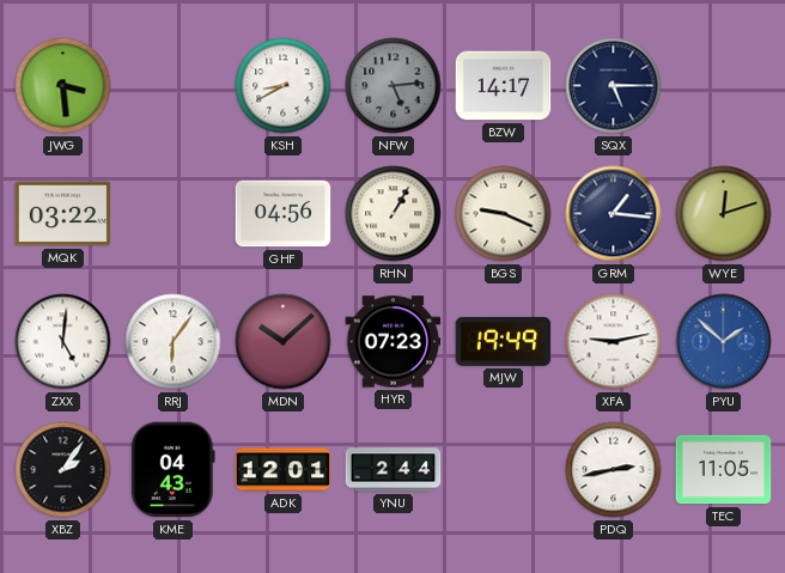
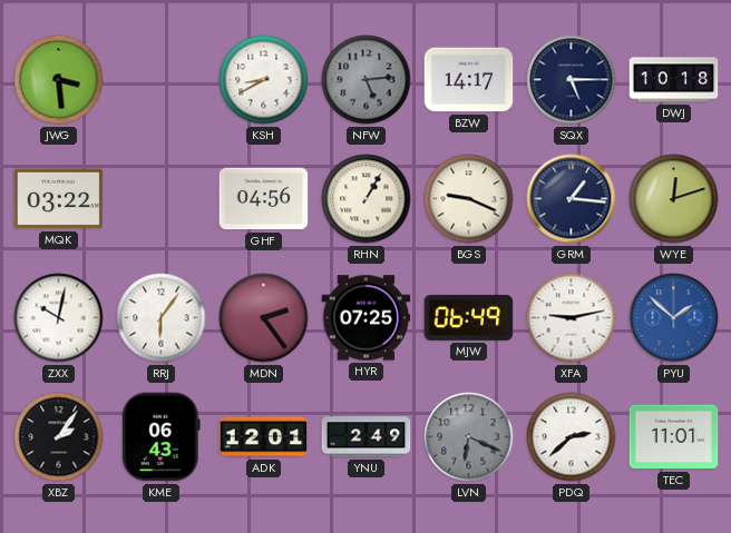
DWJ: none -> 10:18
ZXX: 5:01 -> 10:02
MDN: 10:08 -> 2:24
HYR: 07:23 -> 07:25
MJW: 19:49 -> 06:49
KME: 04:43 -> 06:43
YNU: 2:44 -> 2:49
LVN: none -> 6:19
PDQ: 2:43 -> 2:38
TEC: 11:05 -> 11:01
